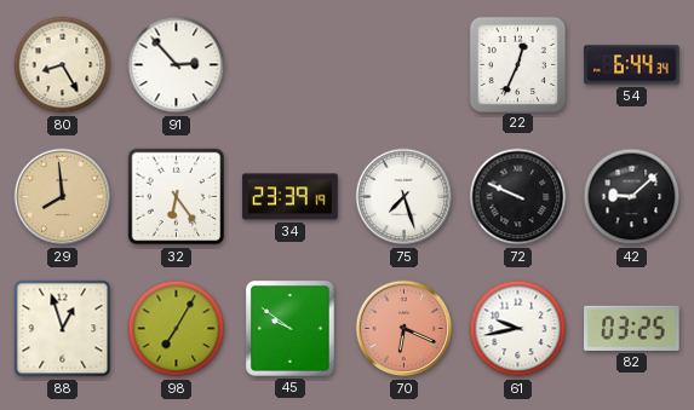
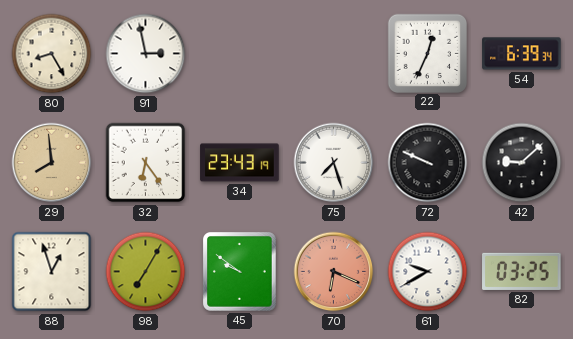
91: 2:53 -> 2:58
54: 6:44 -> 6:39
34: 23:39 -> 23:43
61: 9:43 -> 9:40
